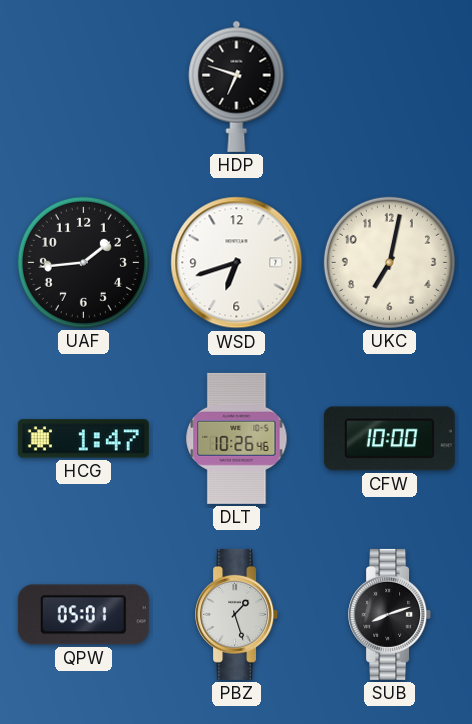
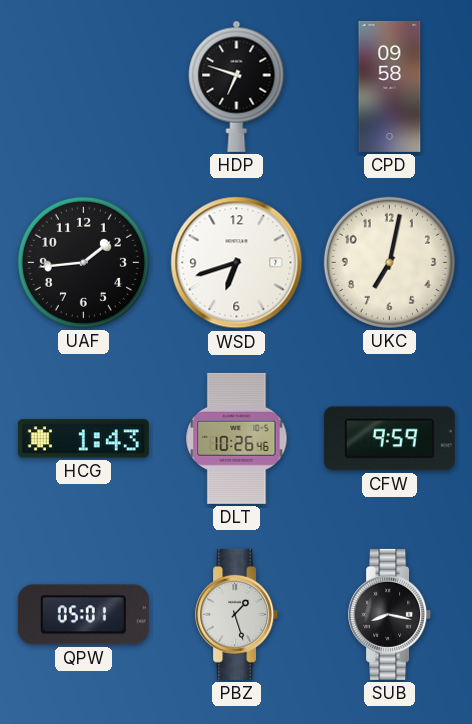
CPD: none -> 09:58
HCG: 1:47 -> 1:43
CFW: 10:00 -> 9:59
SUB: 8:12 -> 8:17
